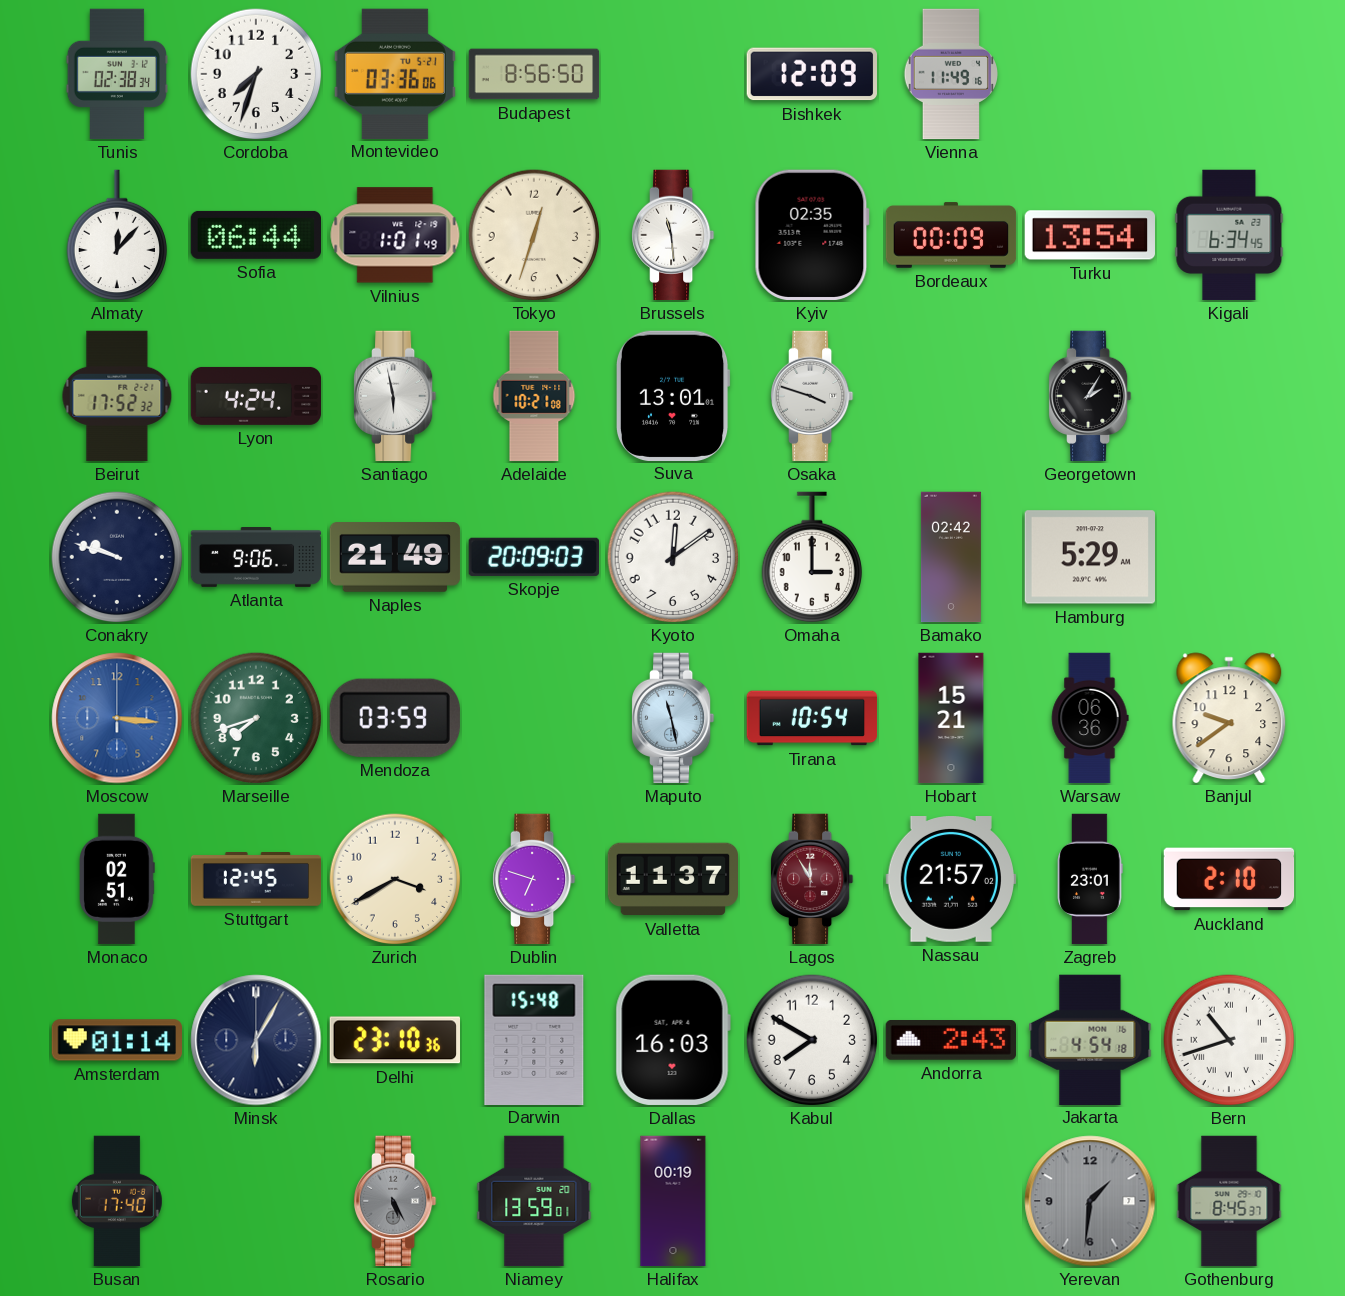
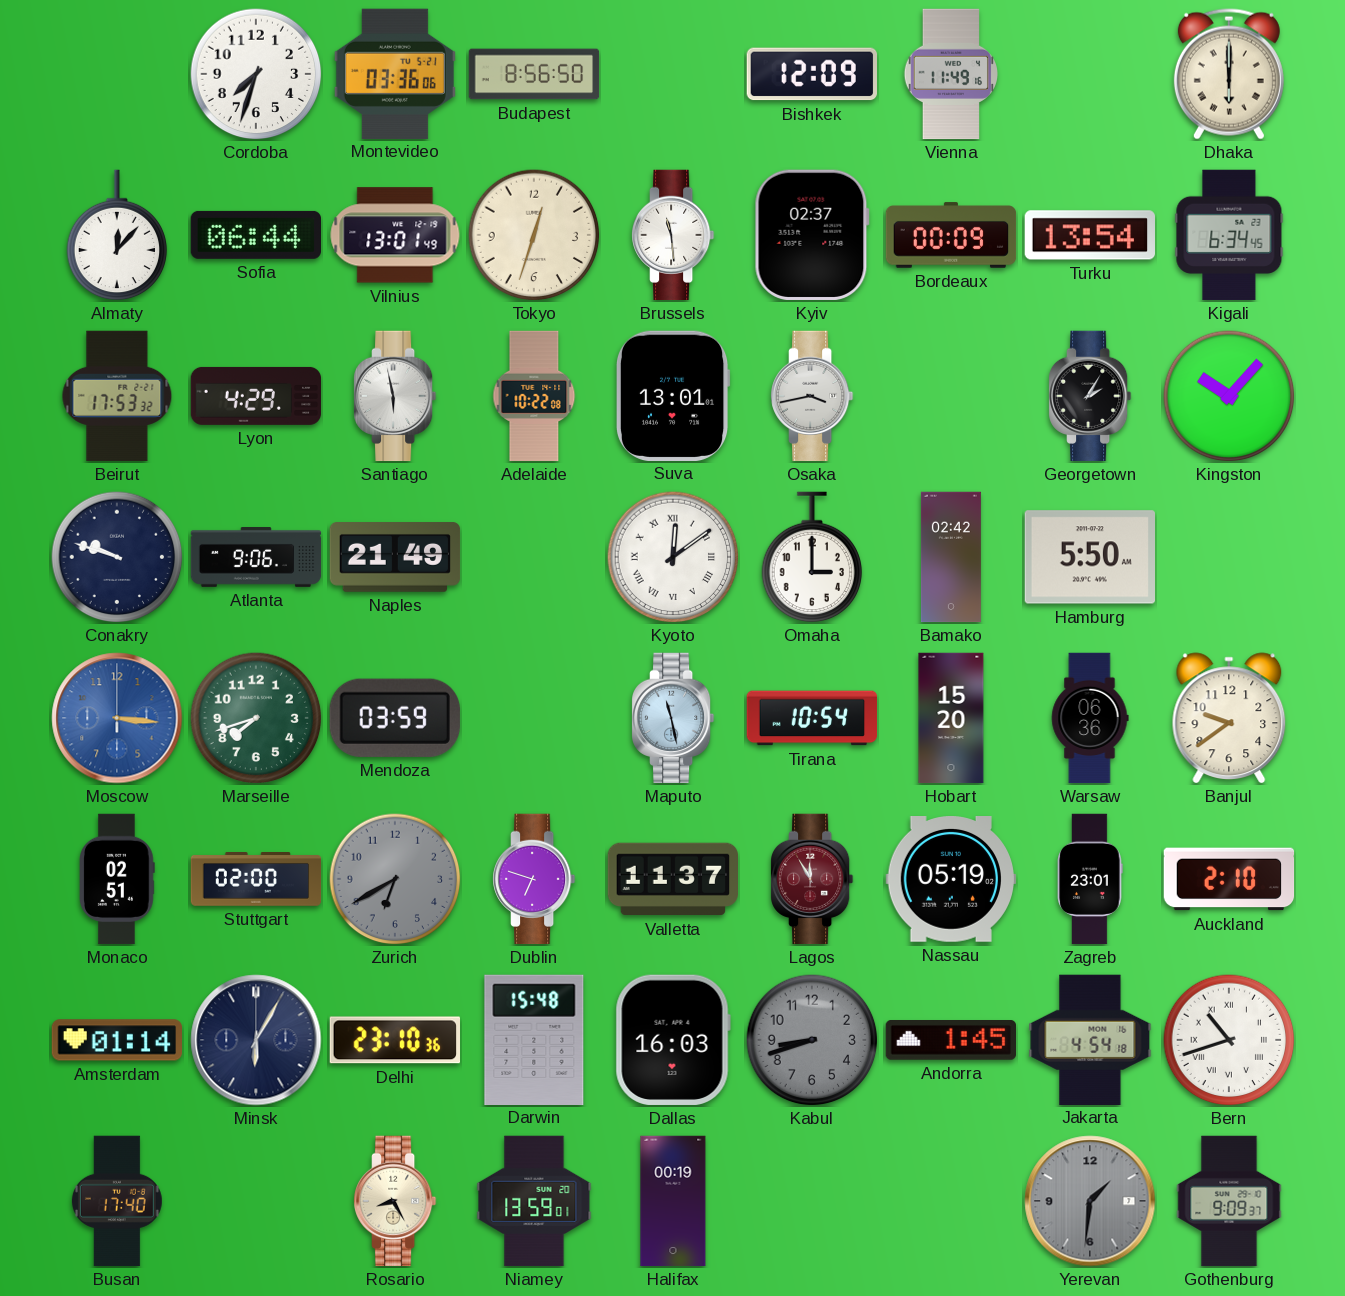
Tunis: 02:38 -> none
Dhaka: none -> 6:00
Vilnius: 1:01 -> 13:01
Kyiv: 02:35 -> 02:37
Beirut: 17:52 -> 17:53
Lyon: 4:24 -> 4:29
Adelaide: 10:21 -> 10:22
Osaka: 3:48 -> 3:43
Kingston: none -> 10:07
Skopje: 20:09 -> none
Kyoto numerals: Arabic -> Roman
Hamburg: 5:29 -> 5:50
Hobart: 15:21 -> 15:20
Stuttgart: 12:45 -> 02:00
Zurich: 3:40 -> 6:40
Zurich dial: cream -> grey
Nassau: 21:57 -> 05:19
Kabul: 7:50 -> 8:42
Kabul dial: white -> grey
Andorra: 2:43 -> 1:45
Rosario: 5:25 -> 8:25
Rosario dial: grey -> cream
Gothenburg: 8:45 -> 9:09
